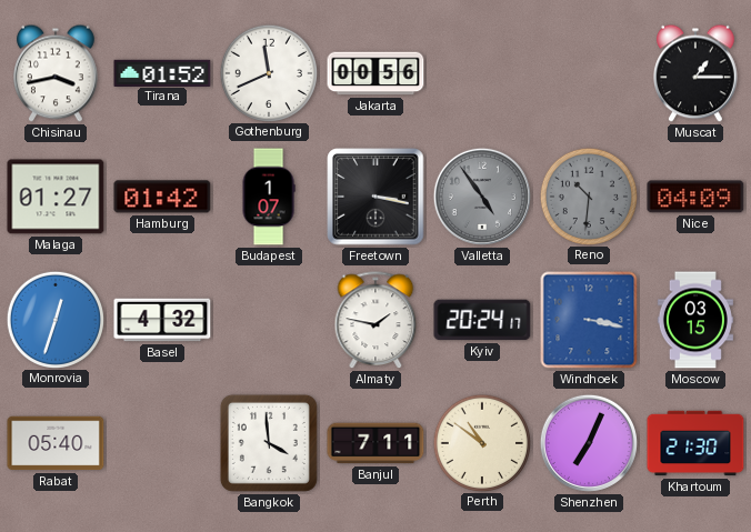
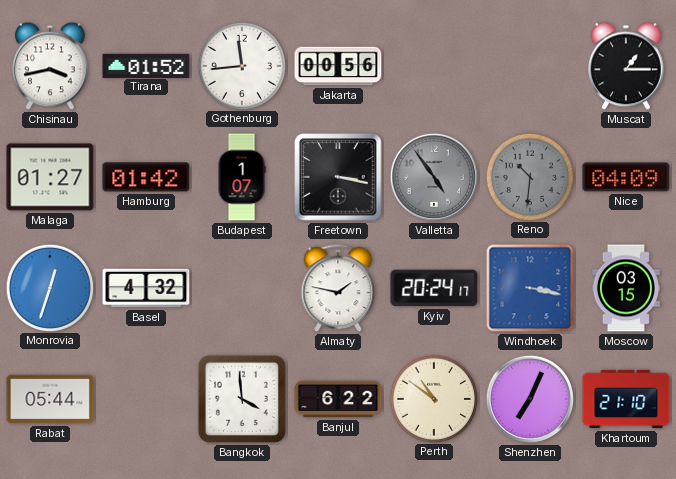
Gothenburg: 11:41 -> 11:44
Rabat: 05:40 -> 05:44
Banjul: 7:11 -> 6:22
Khartoum: 21:30 -> 21:10
